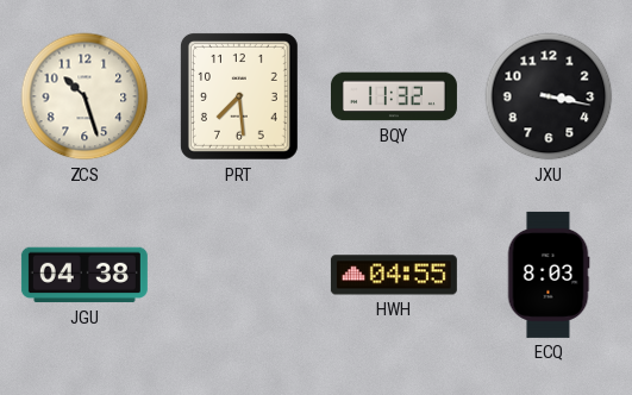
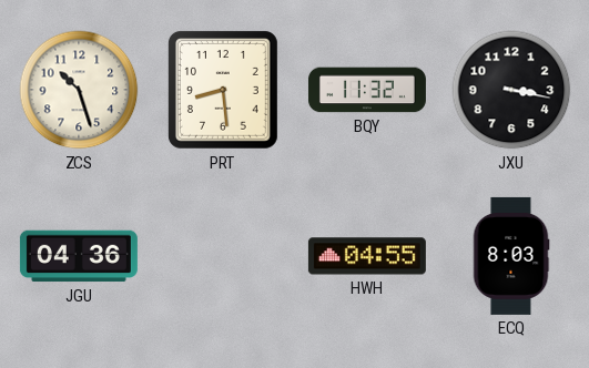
PRT: 7:29 -> 8:29
JGU: 04:38 -> 04:36
